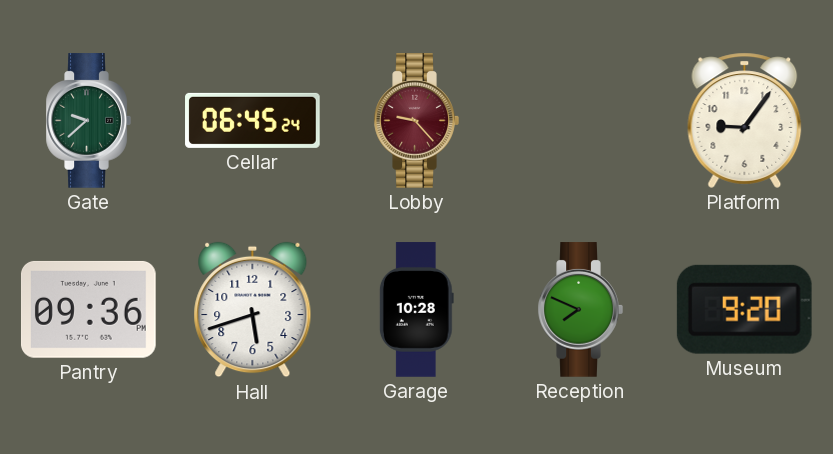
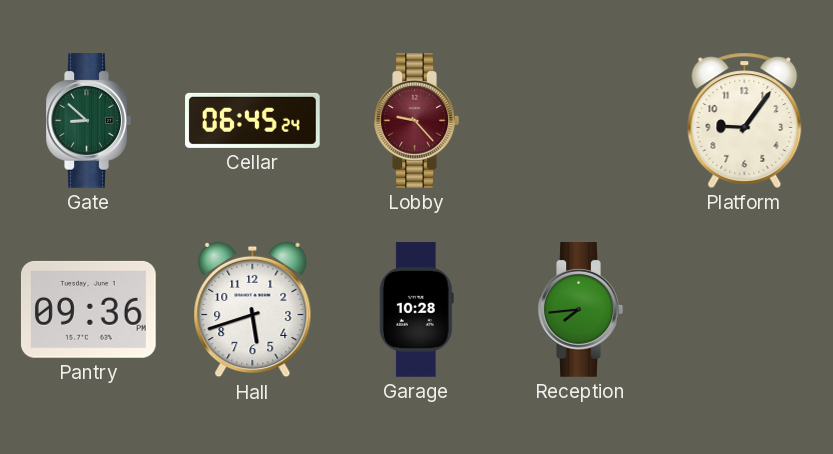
Gate: 9:38 -> 8:52
Reception: 7:49 -> 7:44
Museum: 9:20 -> none
